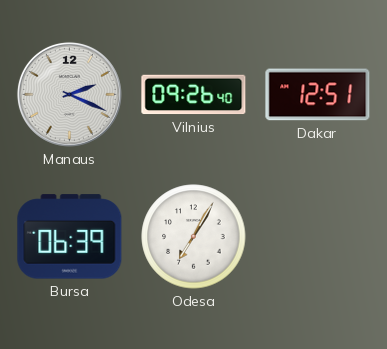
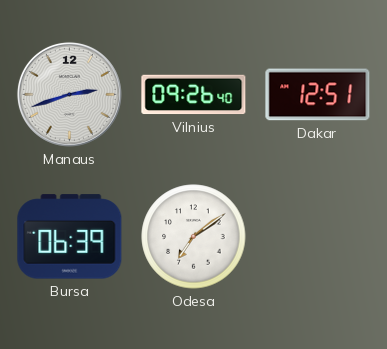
Manaus: 2:19 -> 2:42
Odesa: 7:05 -> 7:09
